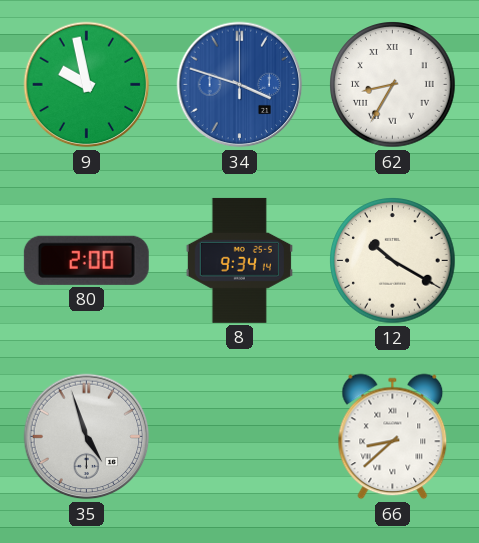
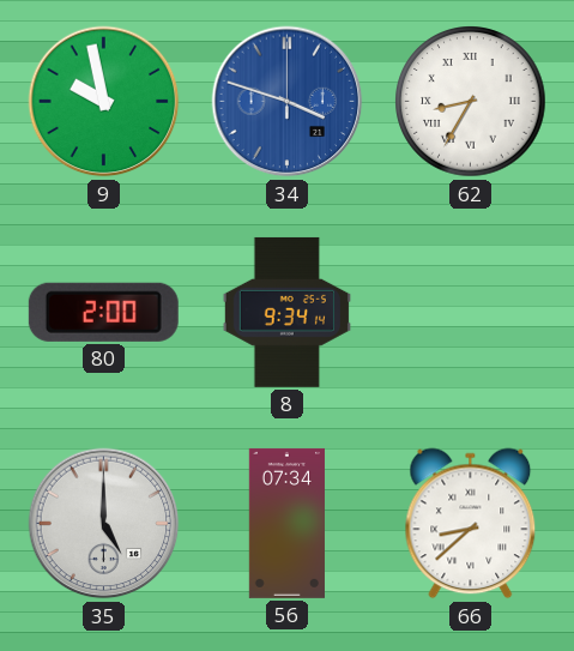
12: 10:20 -> none
35: 4:57 -> 5:00
56: none -> 07:34
